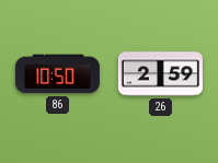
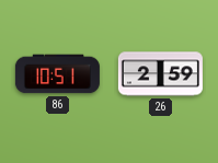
86: 10:50 -> 10:51
